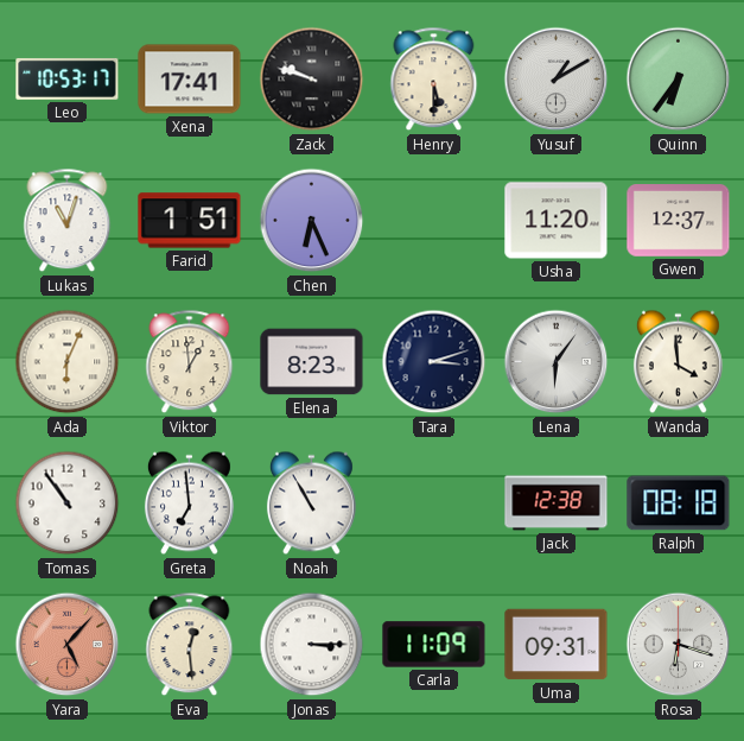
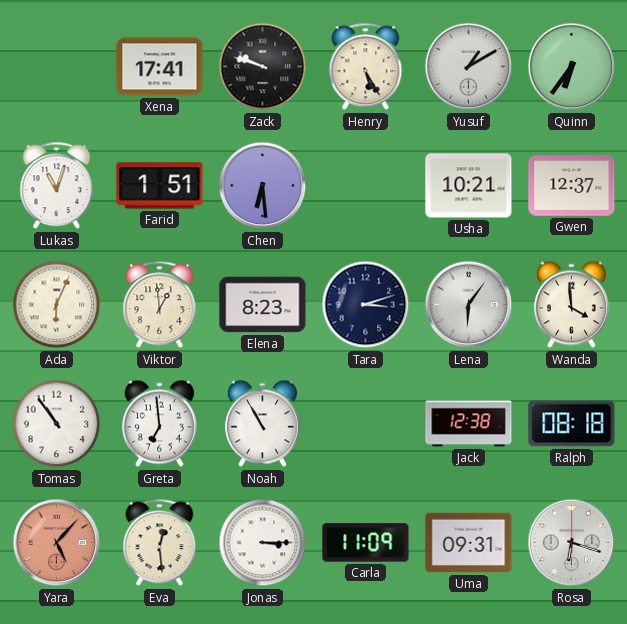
Leo: 10:53 -> none
Henry: 5:30 -> 5:25
Chen: 6:26 -> 6:29
Usha: 11:20 -> 10:21
